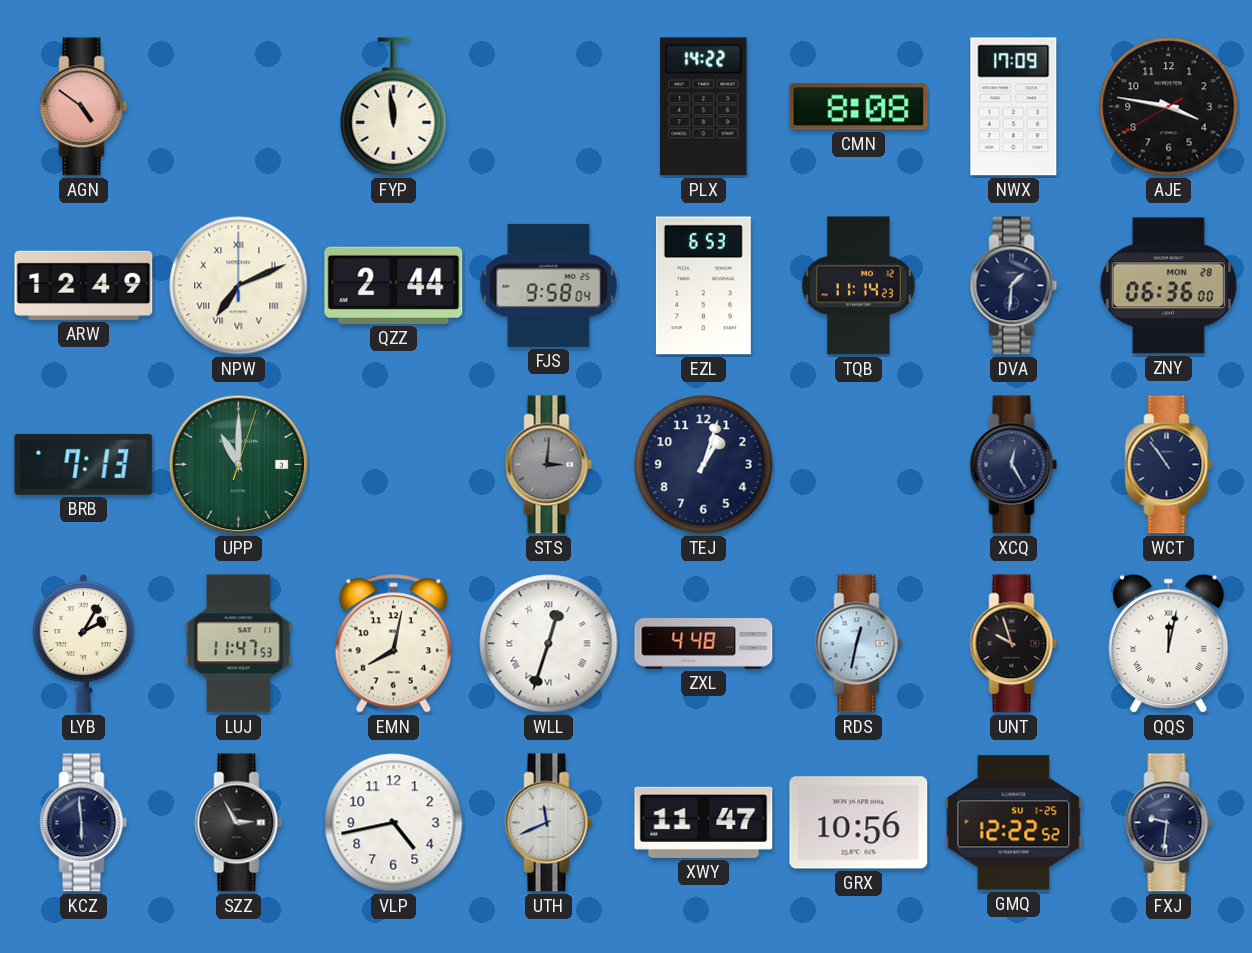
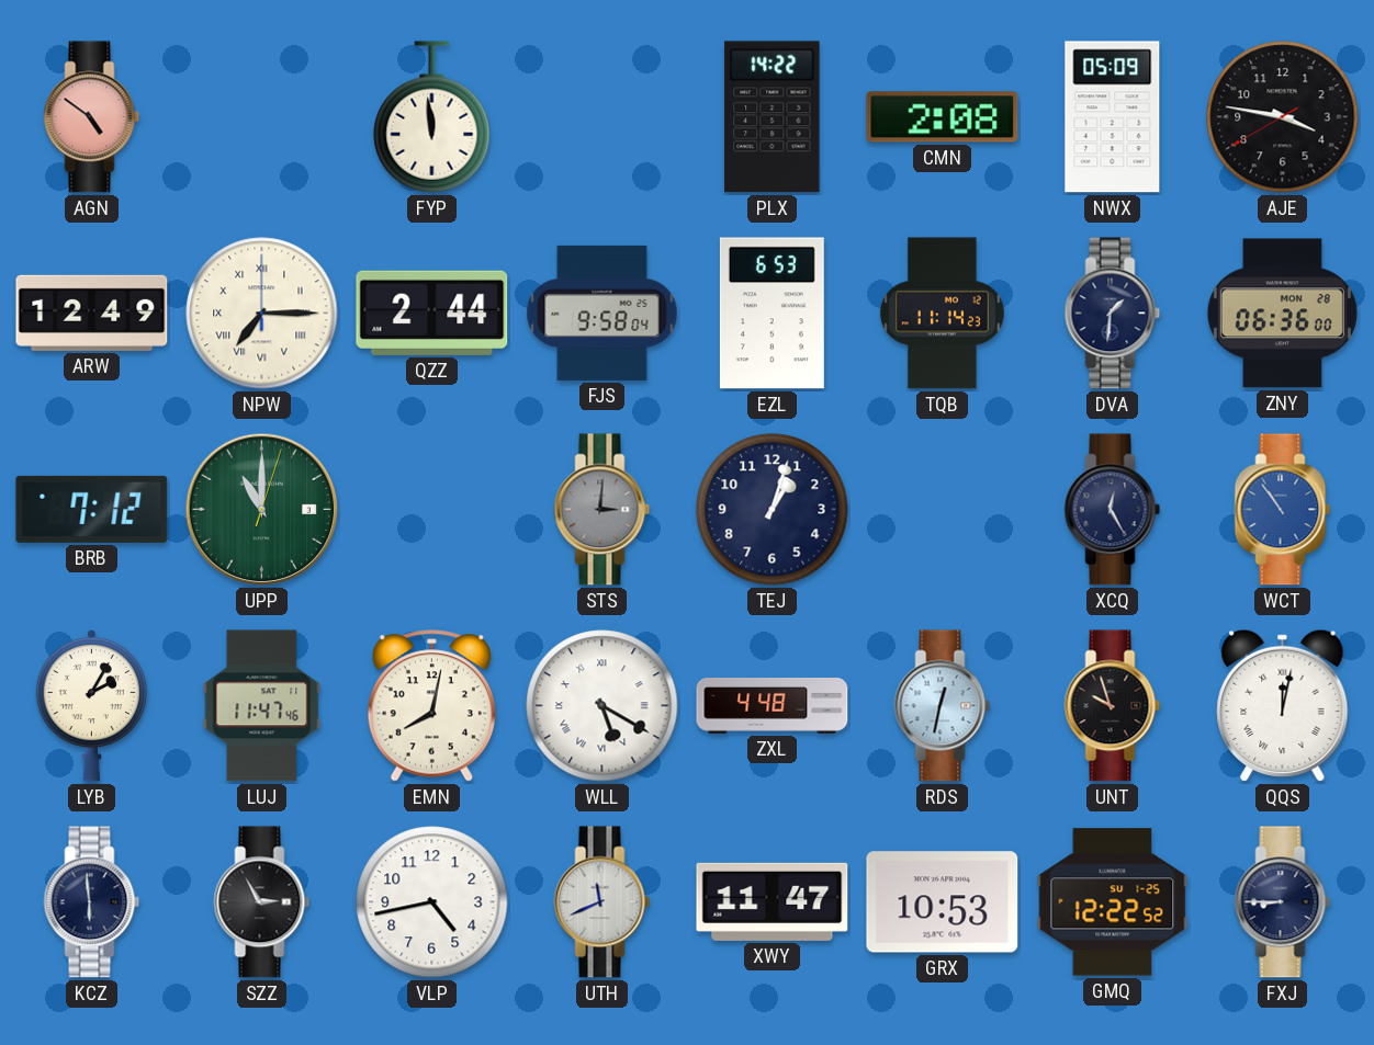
CMN: 8:08 -> 2:08
NWX: 17:09 -> 05:09
NPW: 7:11 -> 7:15
BRB: 7:13 -> 7:12
WCT dial: navy -> blue
LUJ: 11:47:53 -> 11:47:46
WLL: 12:33 -> 5:20
GRX: 10:56 -> 10:53
FXJ: 9:31 -> 8:45
